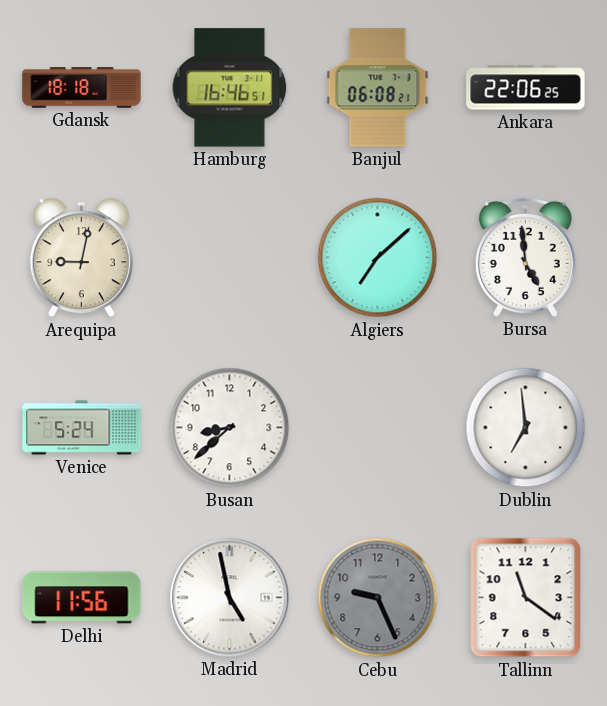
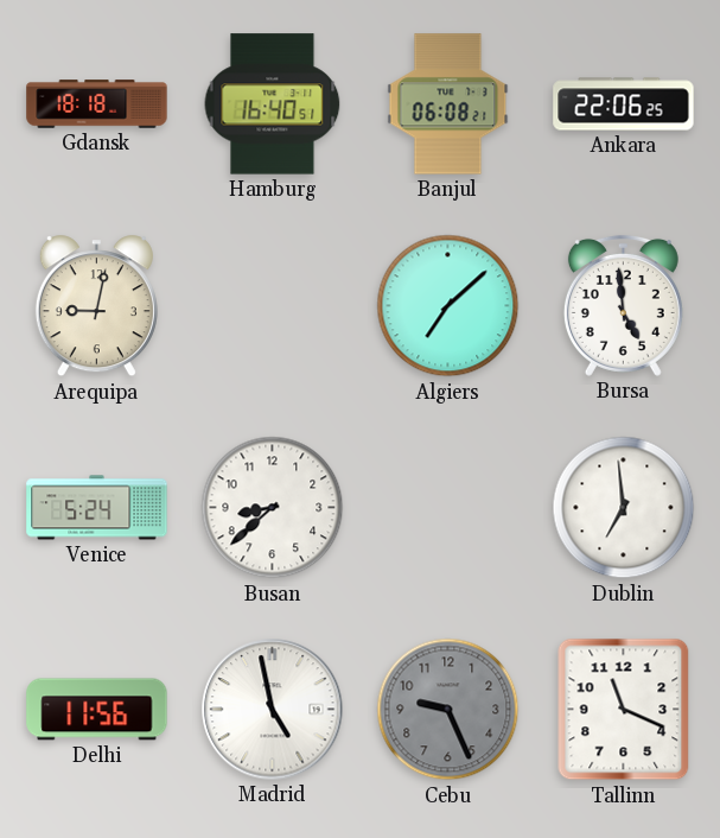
Hamburg: 16:46 -> 16:40
Tallinn: 11:21 -> 11:19
